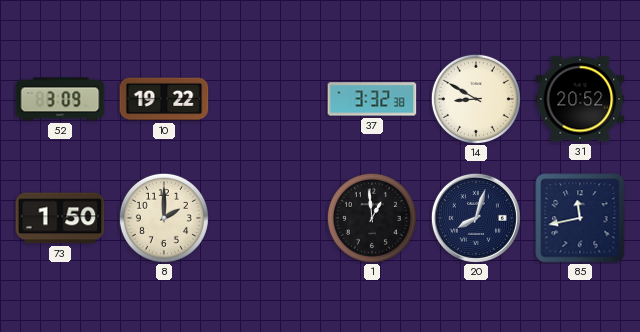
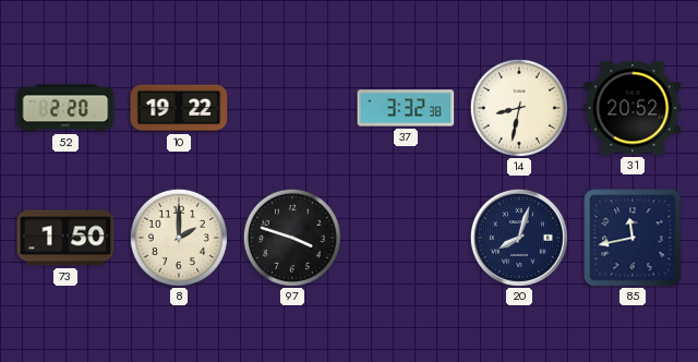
52: 3:09 -> 2:20
14: 8:50 -> 8:32
97: none -> 3:48
1: 12:59 -> none
